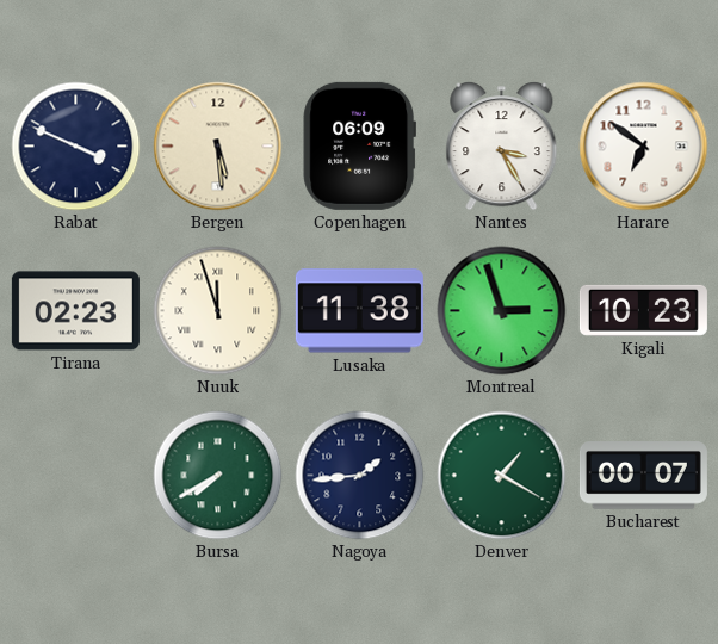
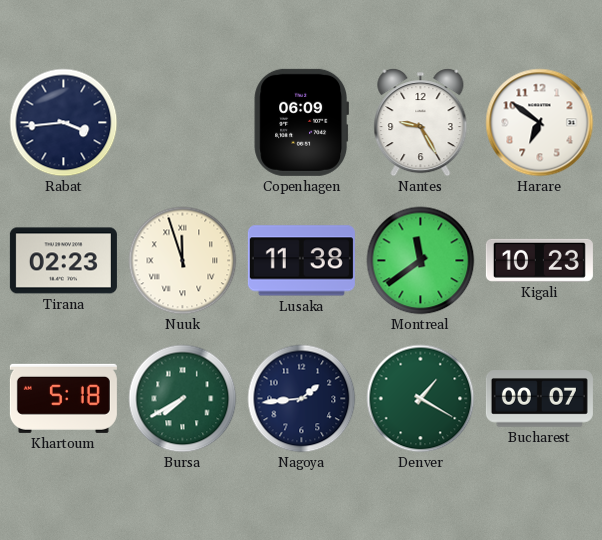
Rabat: 3:49 -> 3:44
Bergen: 5:29 -> none
Nantes: 3:25 -> 9:25
Montreal: 2:57 -> 11:39
Khartoum: none -> 5:18
